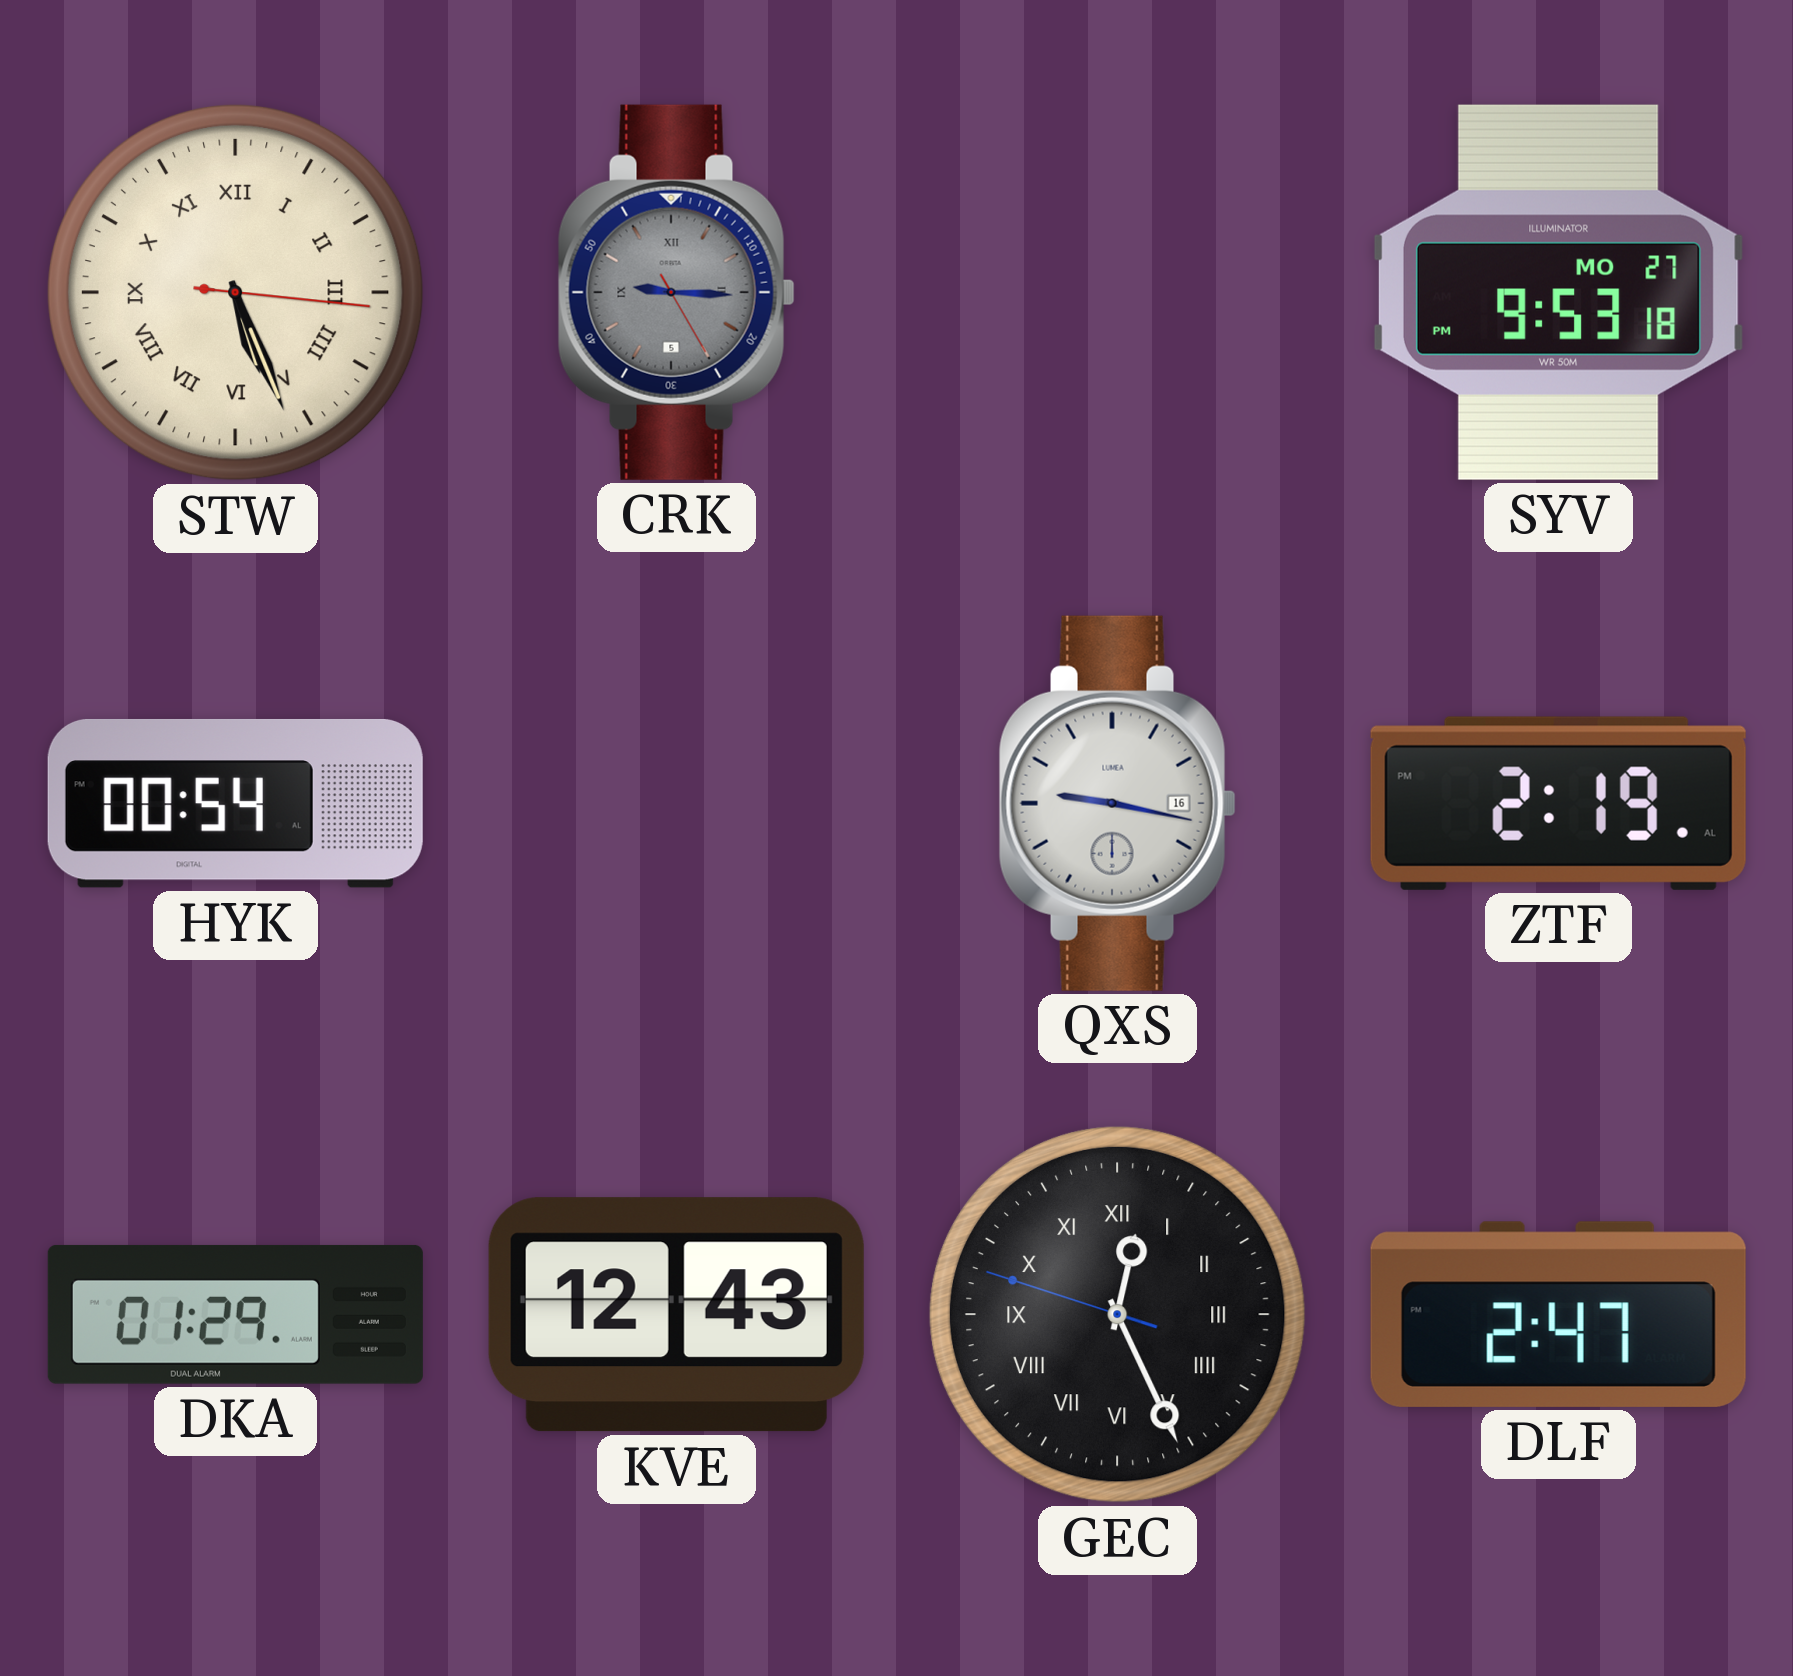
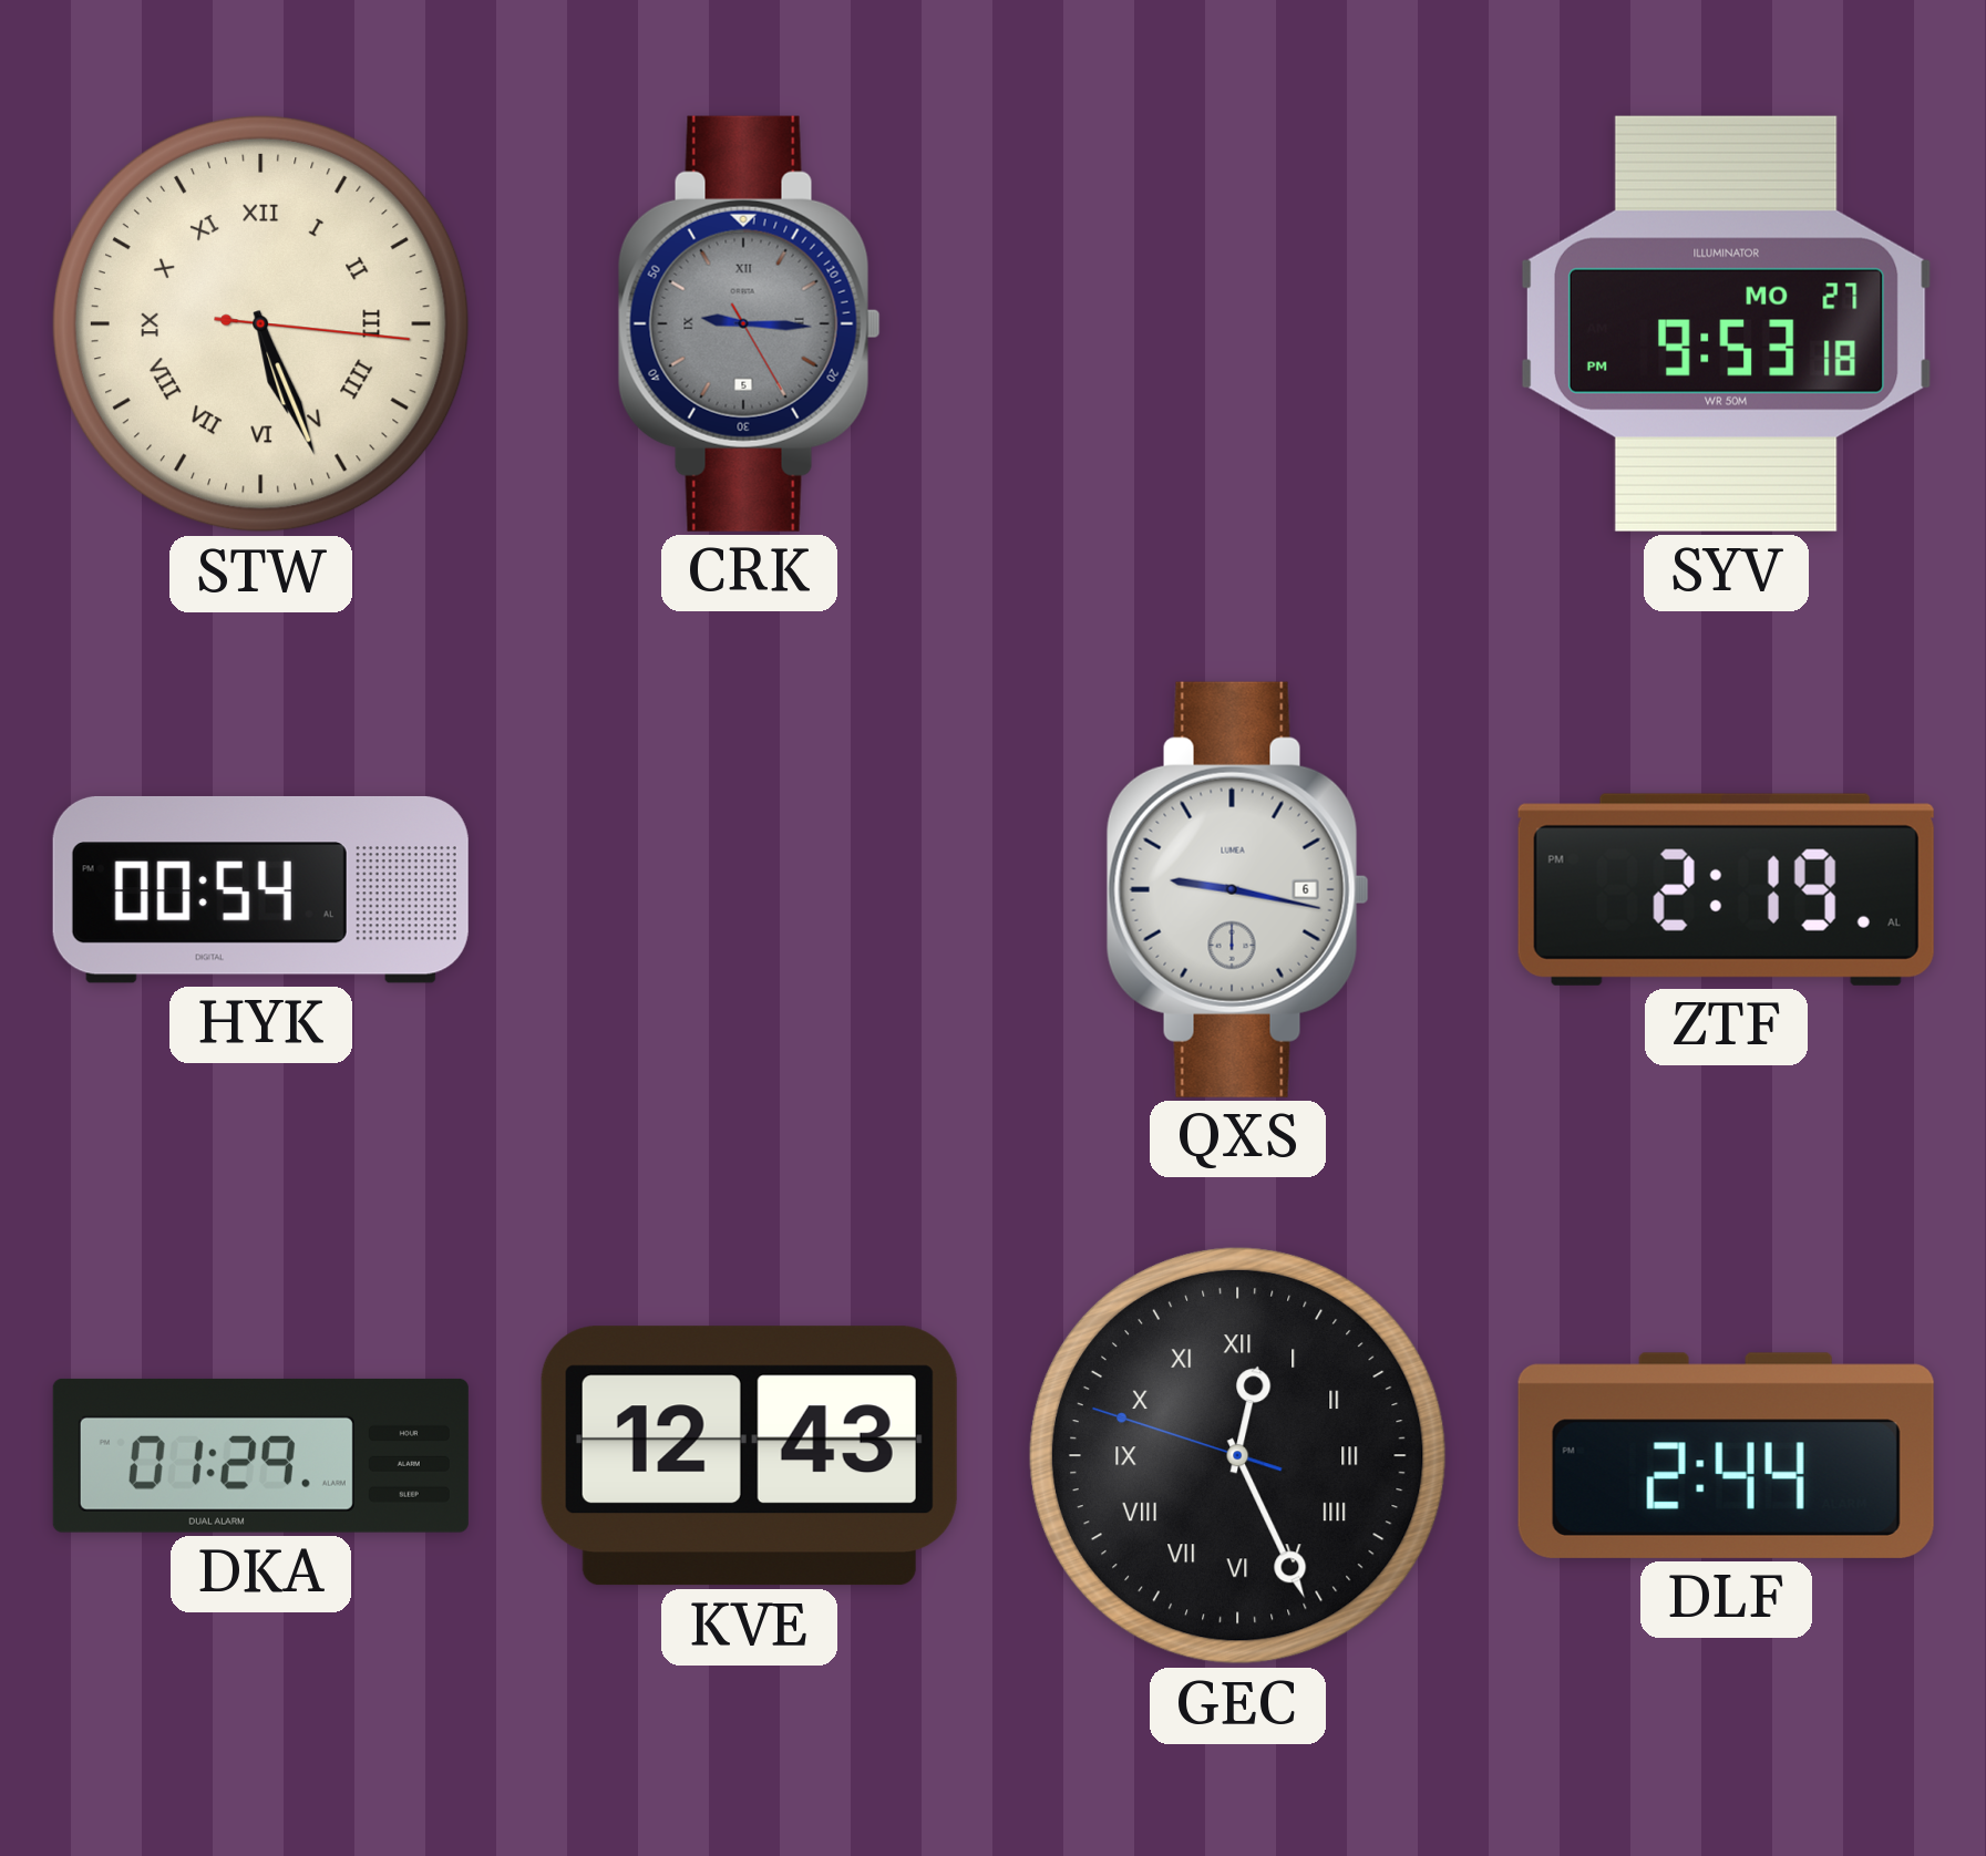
QXS date: 16 -> 6
DLF: 2:47 -> 2:44
